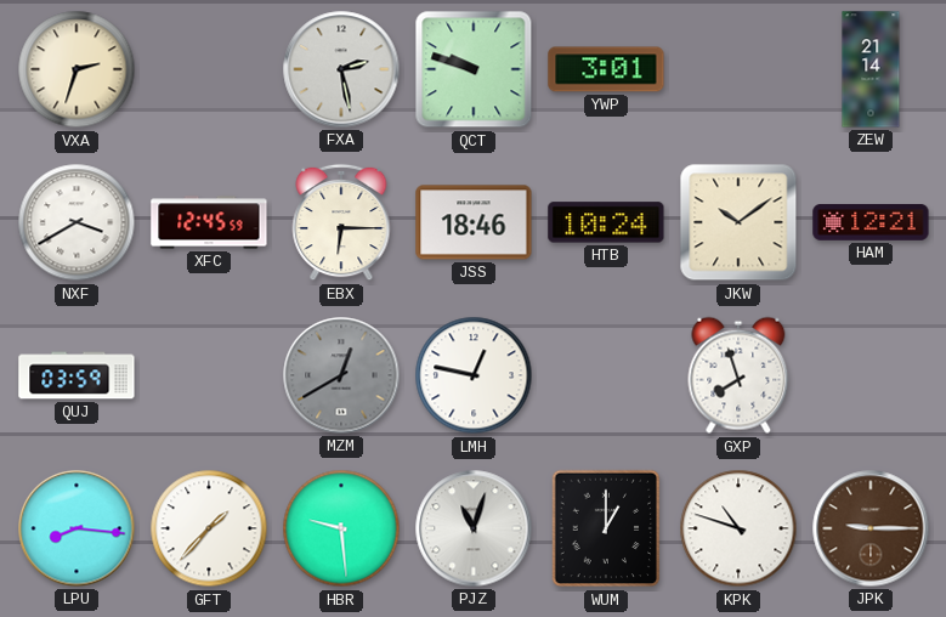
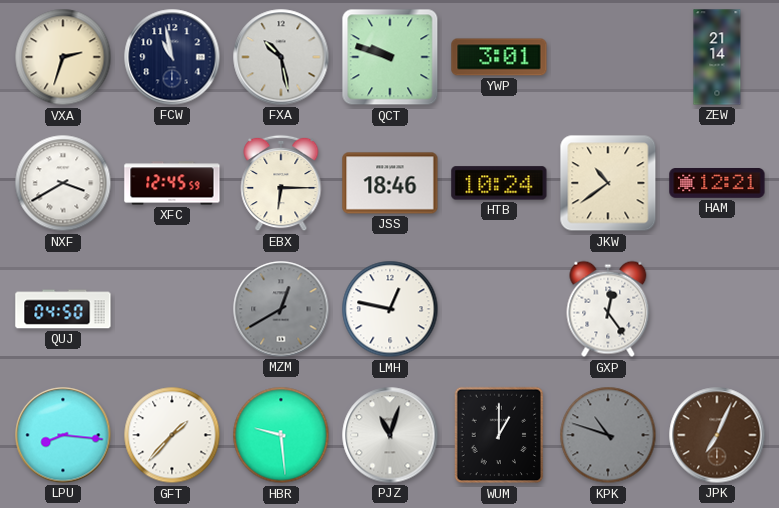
FCW: none -> 10:58
FXA: 2:28 -> 10:28
JKW: 10:09 -> 10:39
QUJ: 03:59 -> 04:50
GXP: 7:57 -> 12:24
KPK dial: white -> grey
JPK: 9:15 -> 7:04
